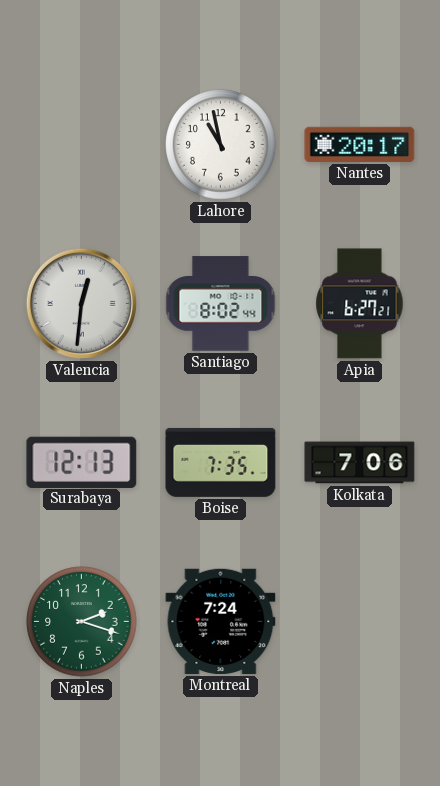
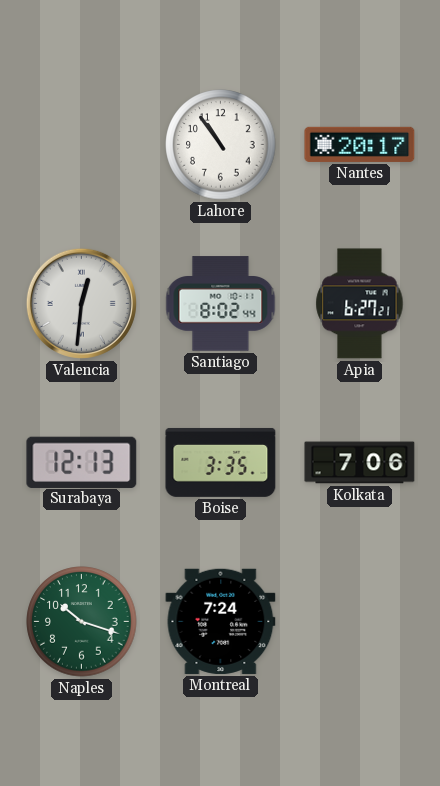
Lahore: 10:58 -> 10:54
Boise: 7:35 -> 3:35
Naples: 2:18 -> 10:18
